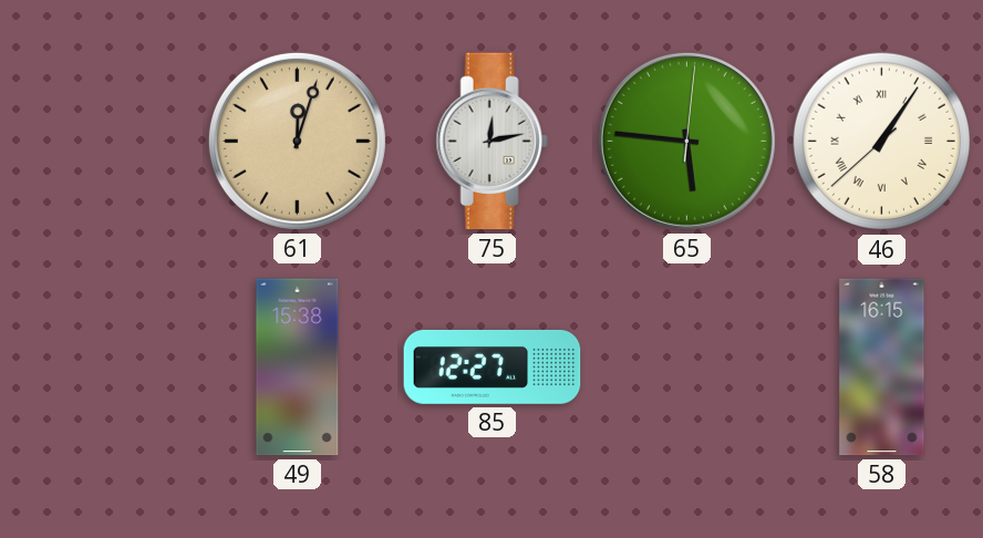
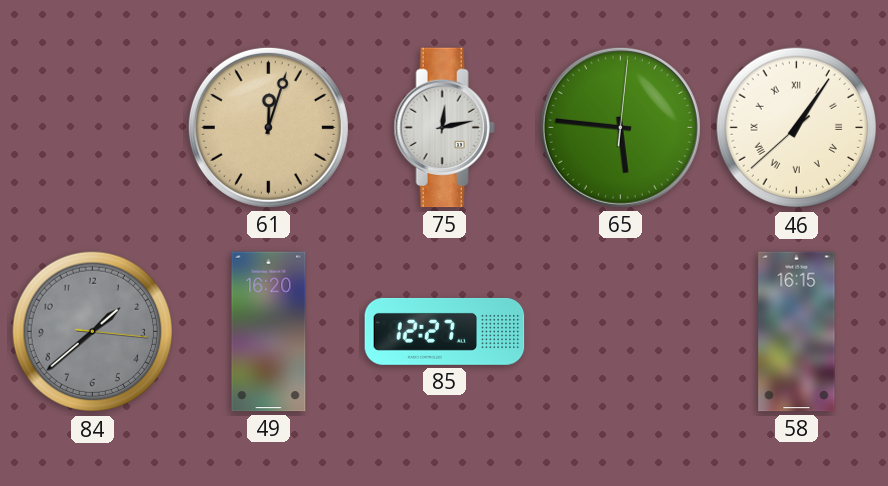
84: none -> 1:38
49: 15:38 -> 16:20
